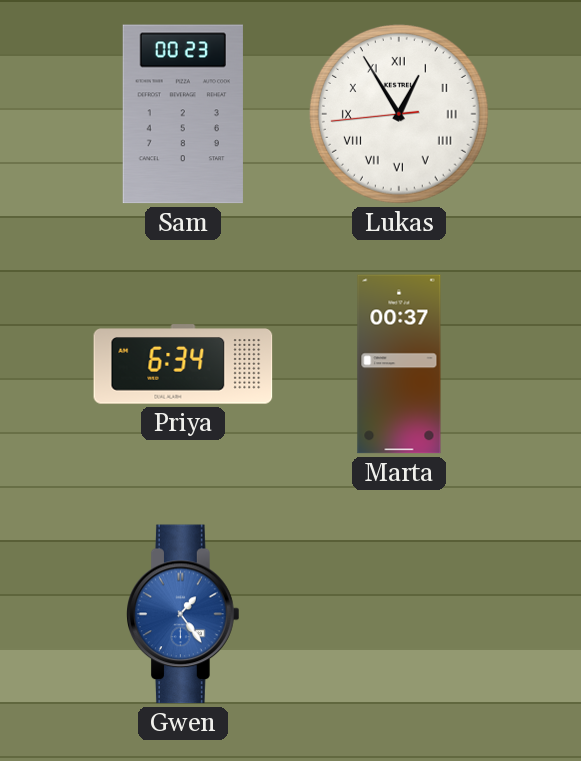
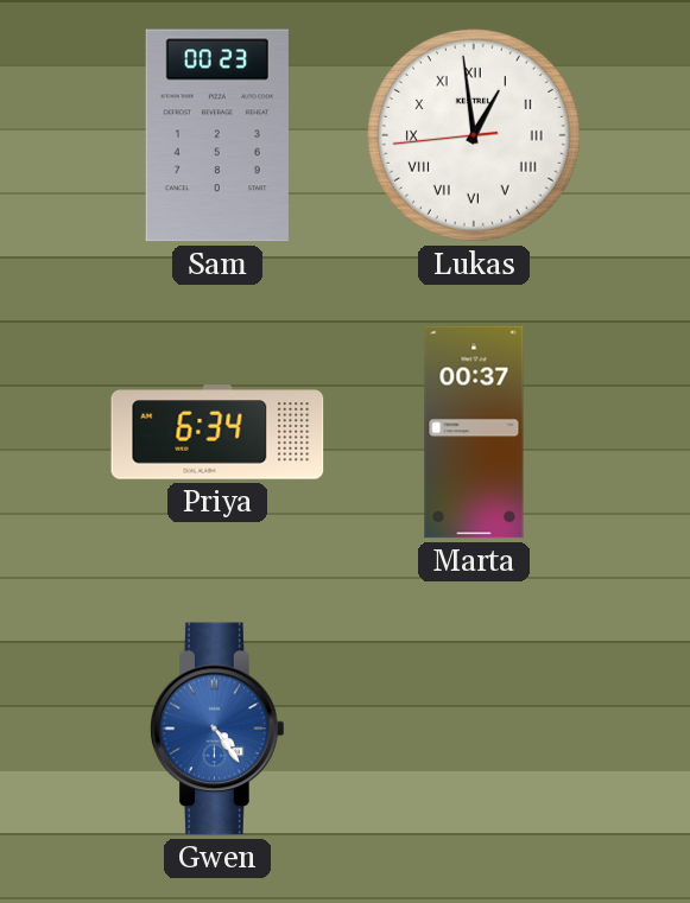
Lukas: 12:54 -> 12:58
Gwen: 1:24 -> 4:24
